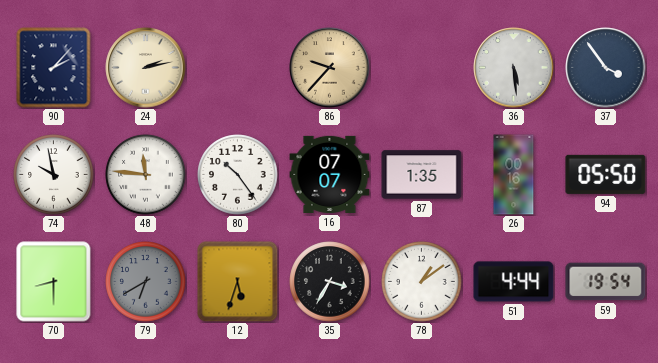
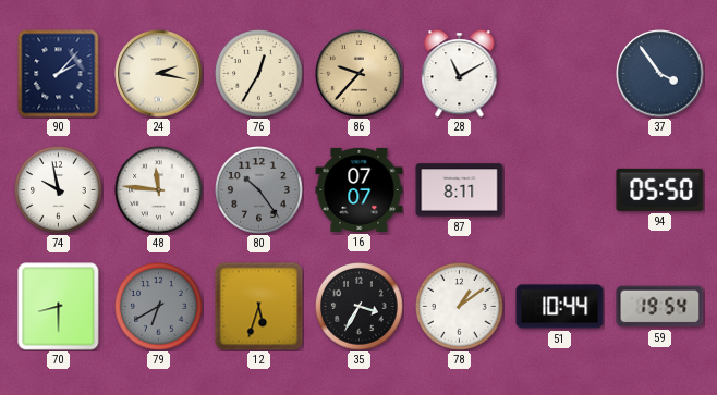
24: 2:13 -> 2:17
76: none -> 12:35
28: none -> 11:10
36: 5:29 -> none
80 dial: white -> grey
87: 1:35 -> 8:11
26: 00:16 -> none
51: 4:44 -> 10:44
